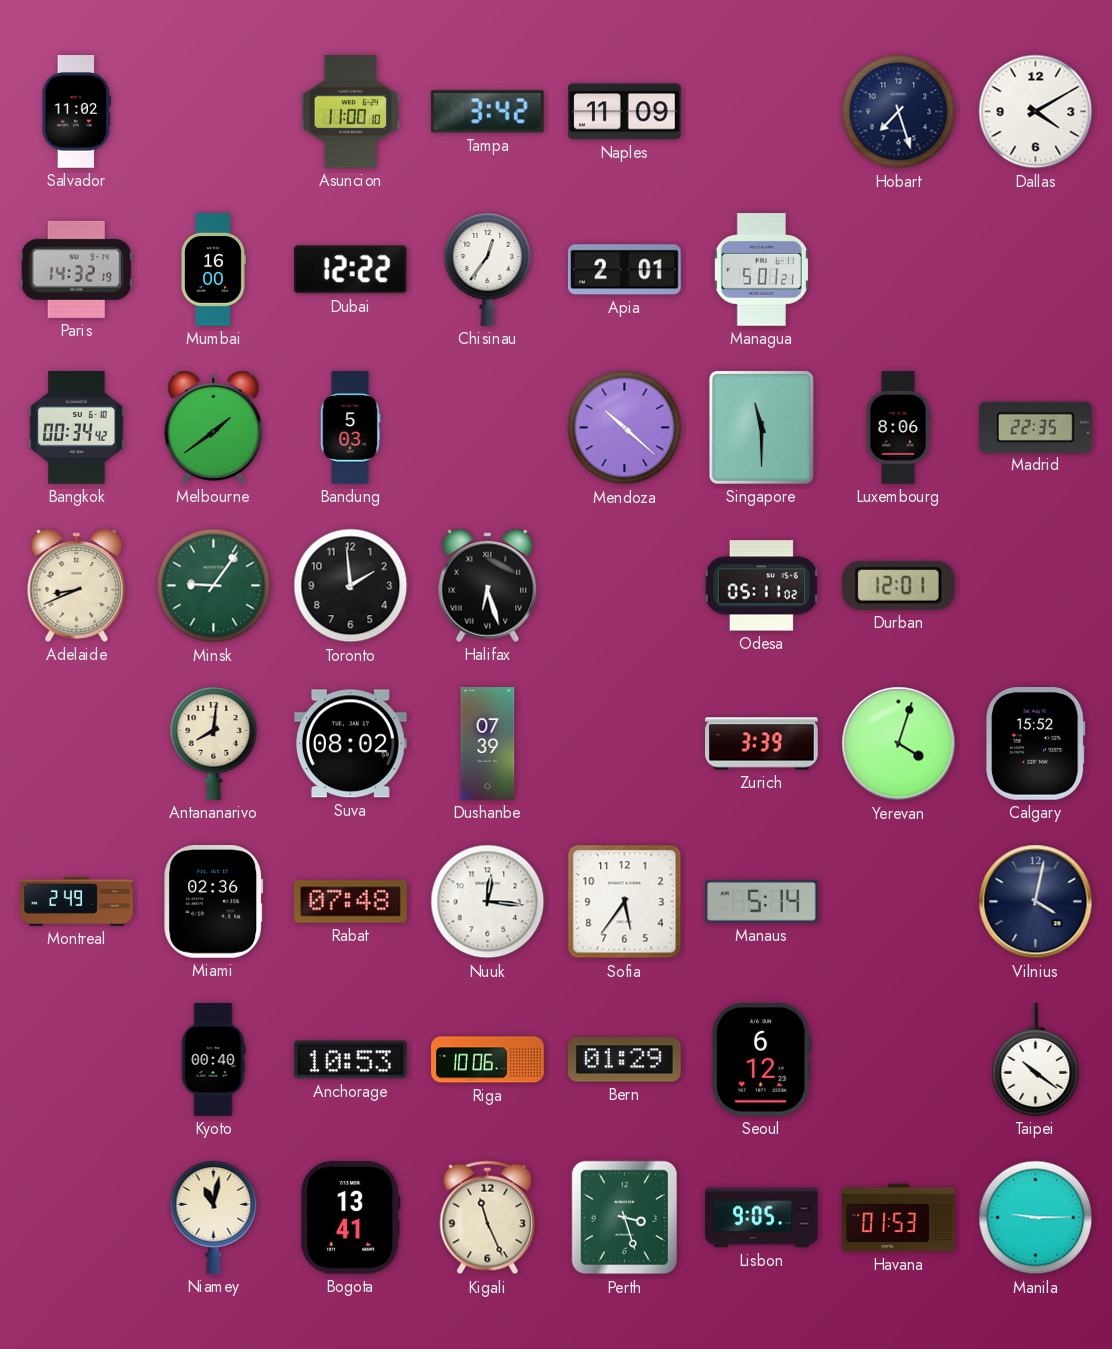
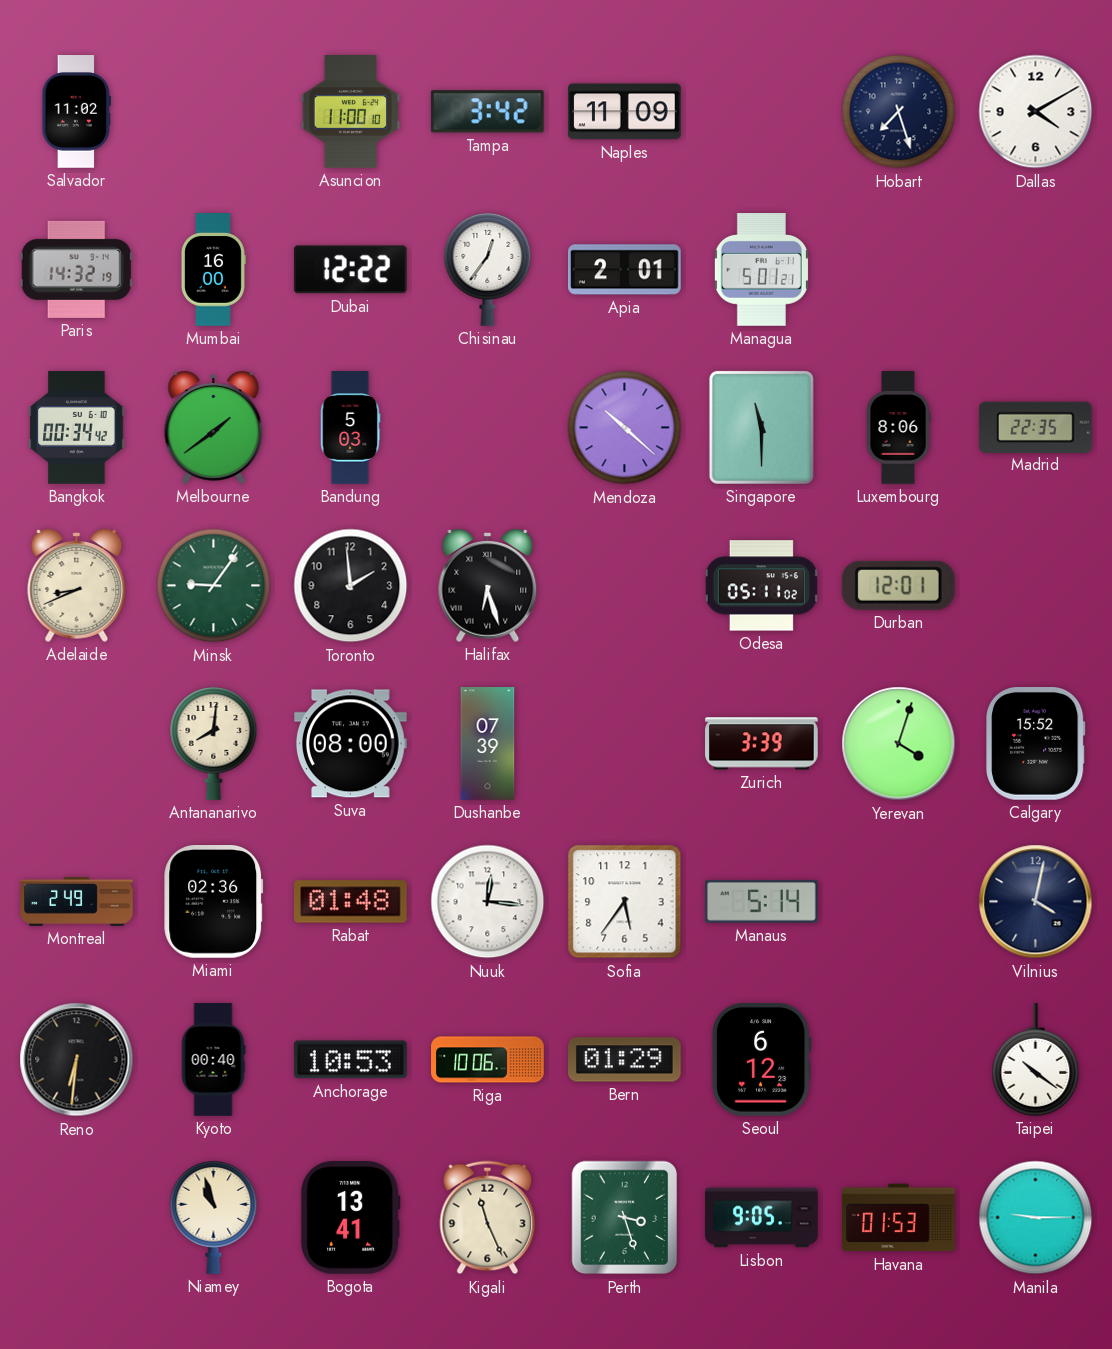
Suva: 08:02 -> 08:00
Rabat: 07:48 -> 01:48
Reno: none -> 6:31
Niamey: 11:02 -> 10:57
